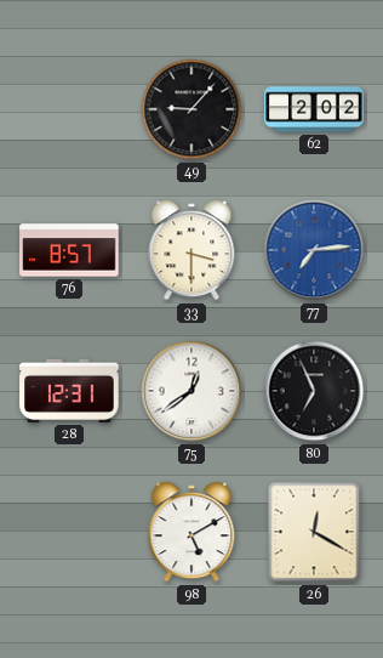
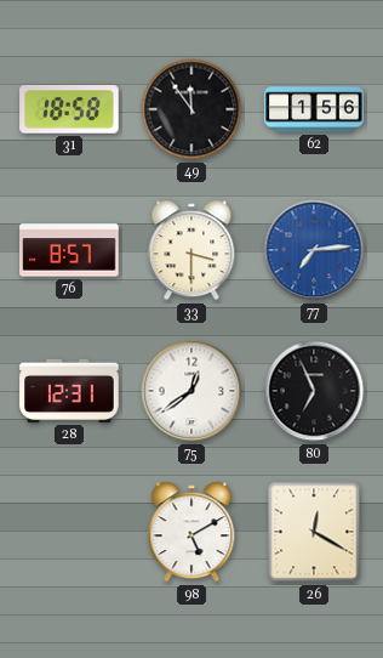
31: none -> 18:58
49: 9:07 -> 11:54
62: 2:02 -> 1:56
